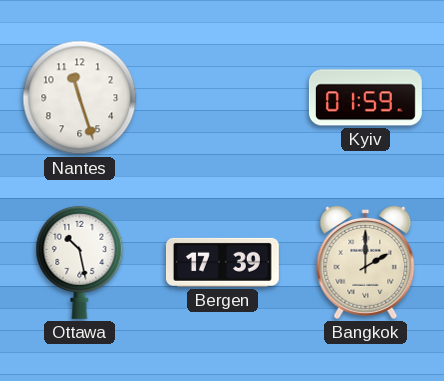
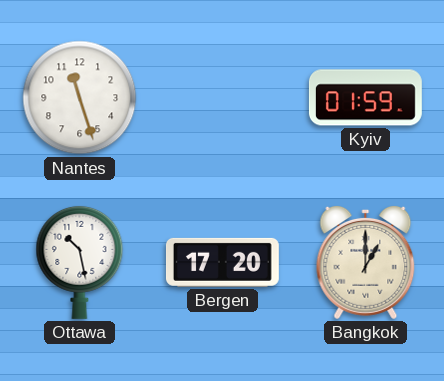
Bergen: 17:39 -> 17:20
Bangkok: 2:00 -> 1:00
